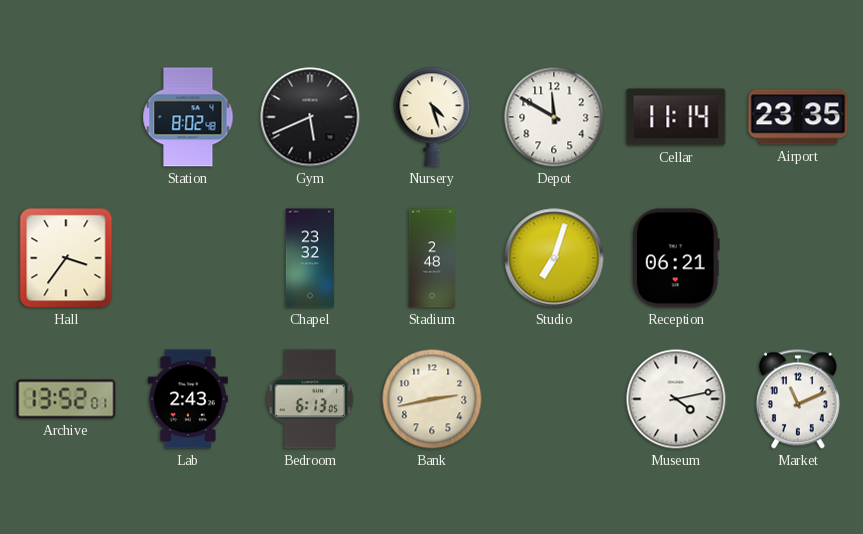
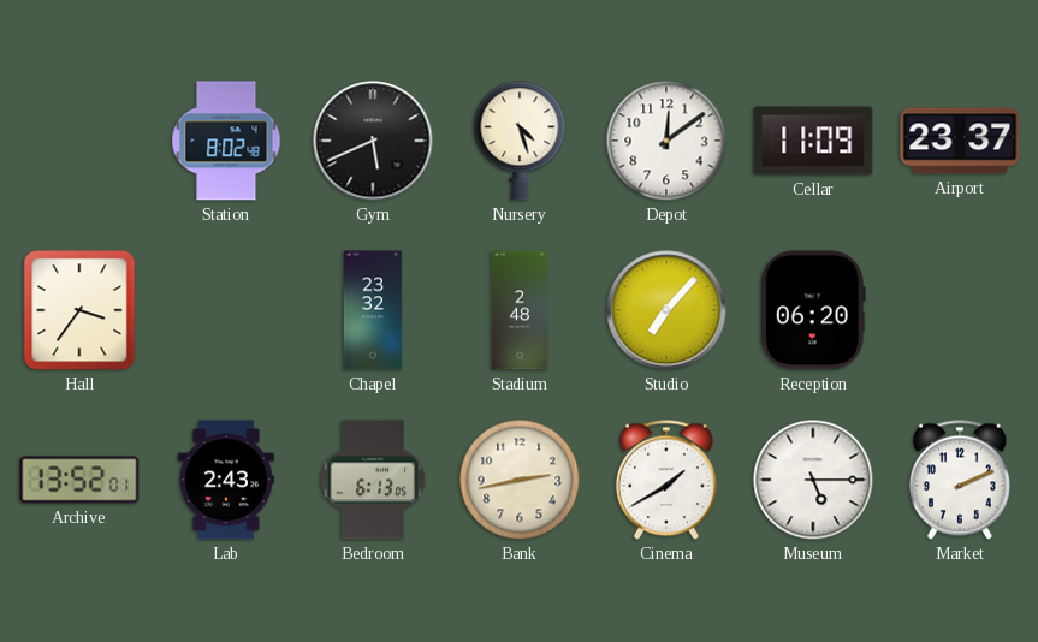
Depot: 11:50 -> 12:09
Cellar: 11:14 -> 11:09
Airport: 23:35 -> 23:37
Studio: 7:03 -> 7:07
Reception: 06:21 -> 06:20
Cinema: none -> 1:40
Museum: 4:13 -> 5:15
Market: 11:11 -> 2:11
